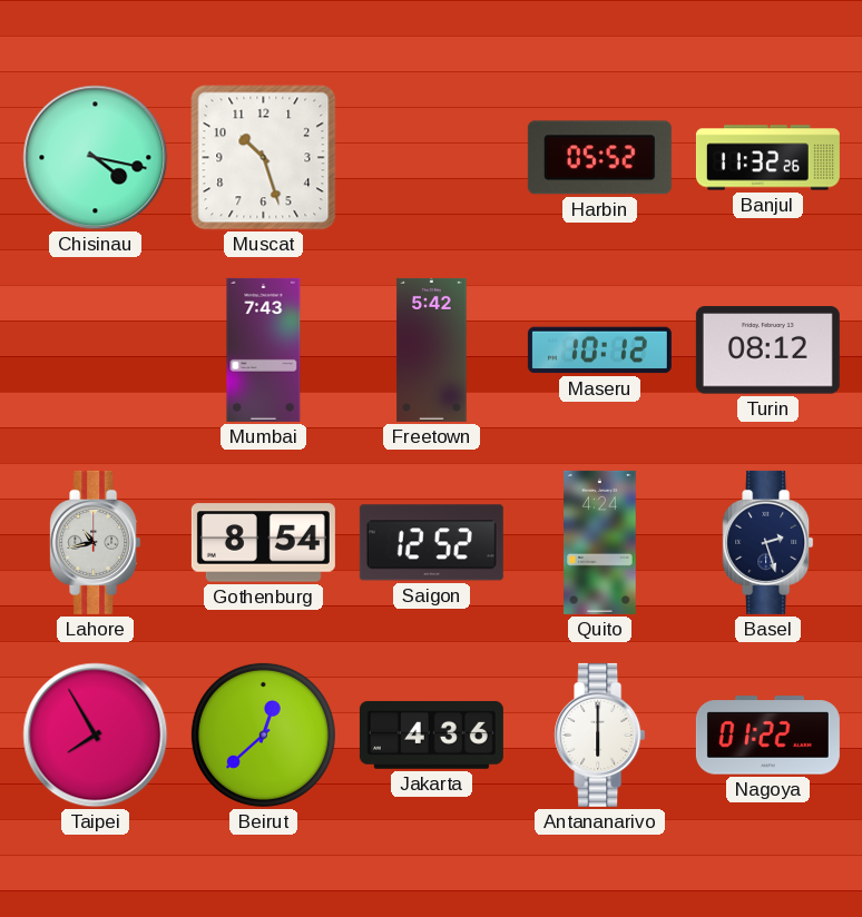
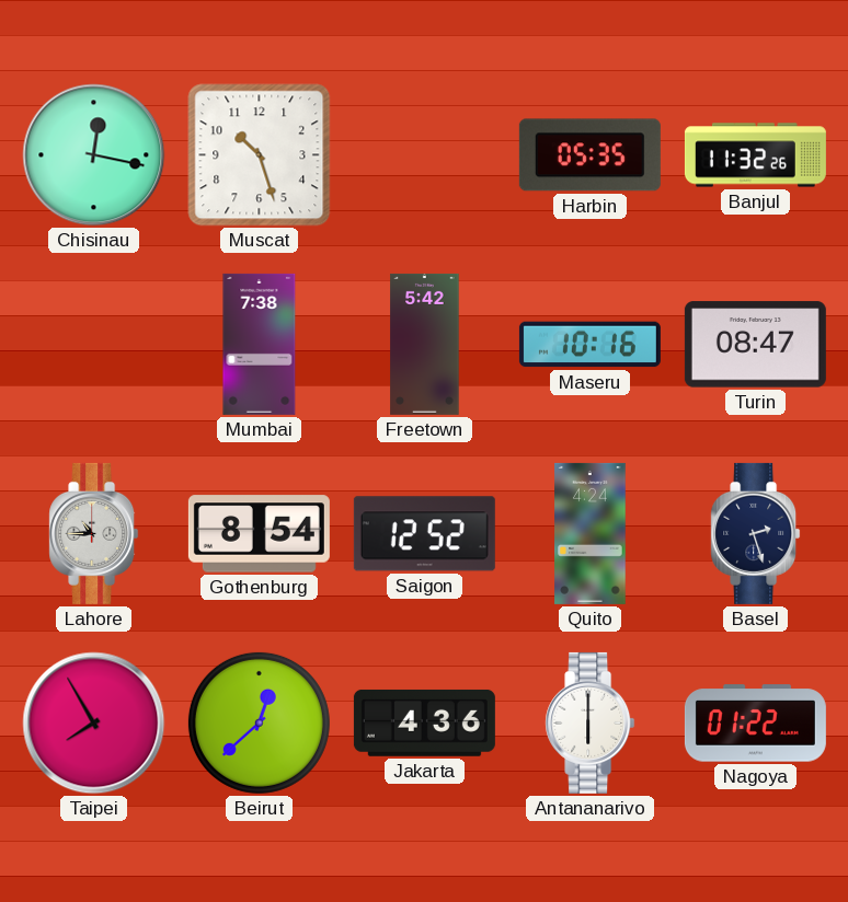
Chisinau: 4:17 -> 12:17
Harbin: 05:52 -> 05:35
Mumbai: 7:43 -> 7:38
Maseru: 10:12 -> 10:16
Turin: 08:12 -> 08:47
Lahore: 10:43 -> 10:45
